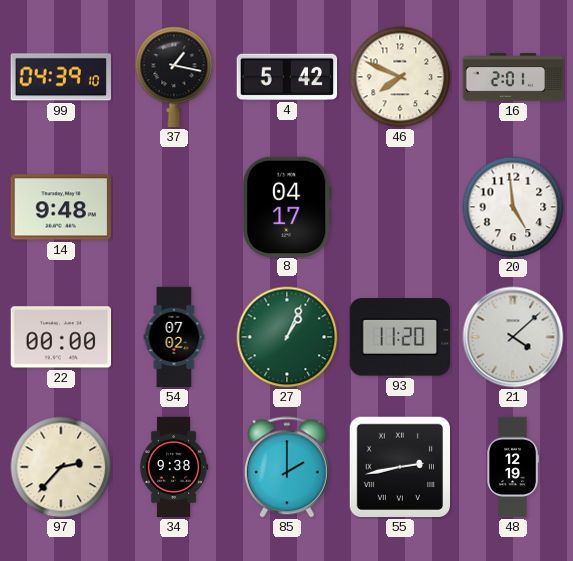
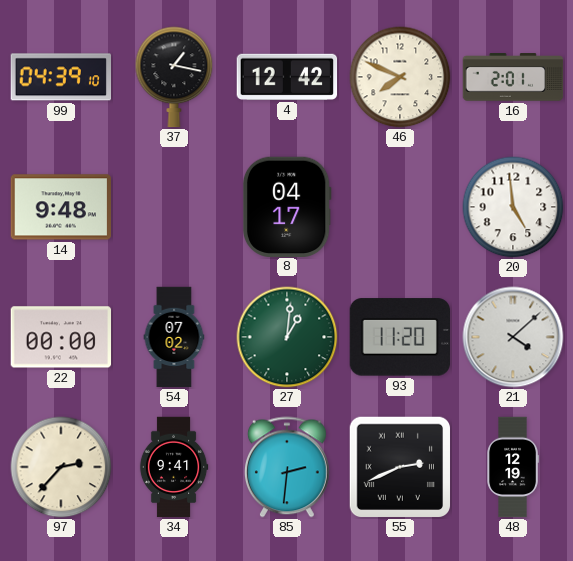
4: 5:42 -> 12:42
27: 1:04 -> 1:01
34: 9:38 -> 9:41
85: 2:00 -> 2:31
55: 2:43 -> 2:41
